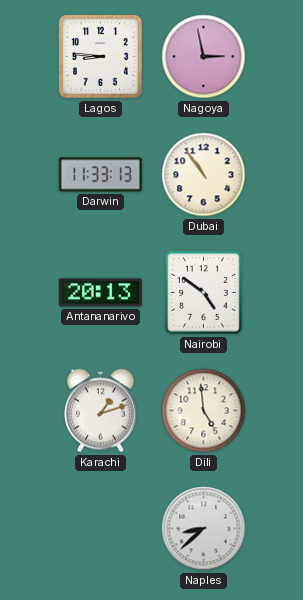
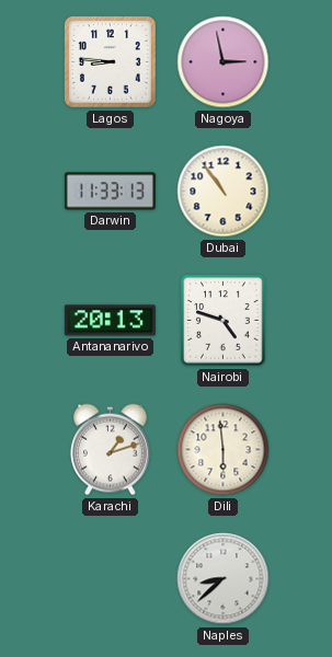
Nairobi: 4:51 -> 4:48
Dili: 4:59 -> 5:59
